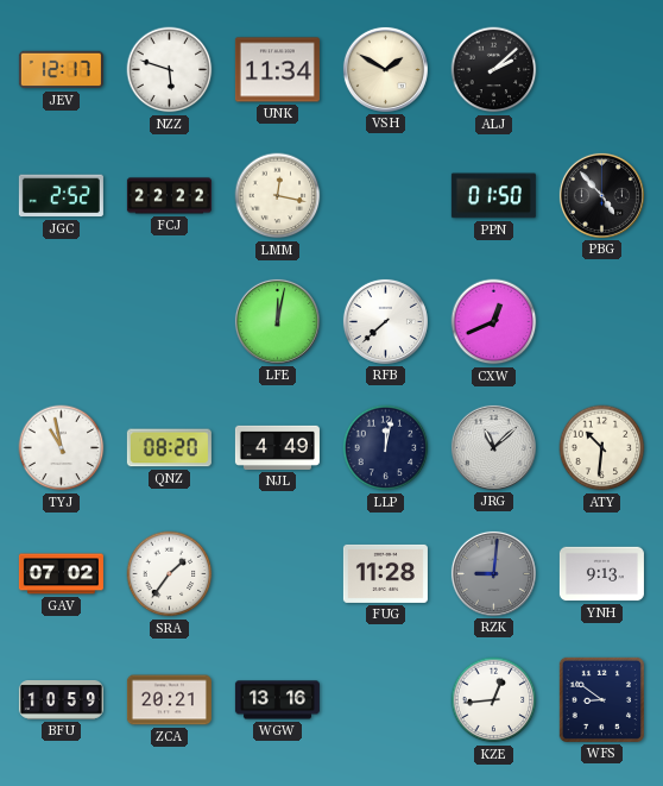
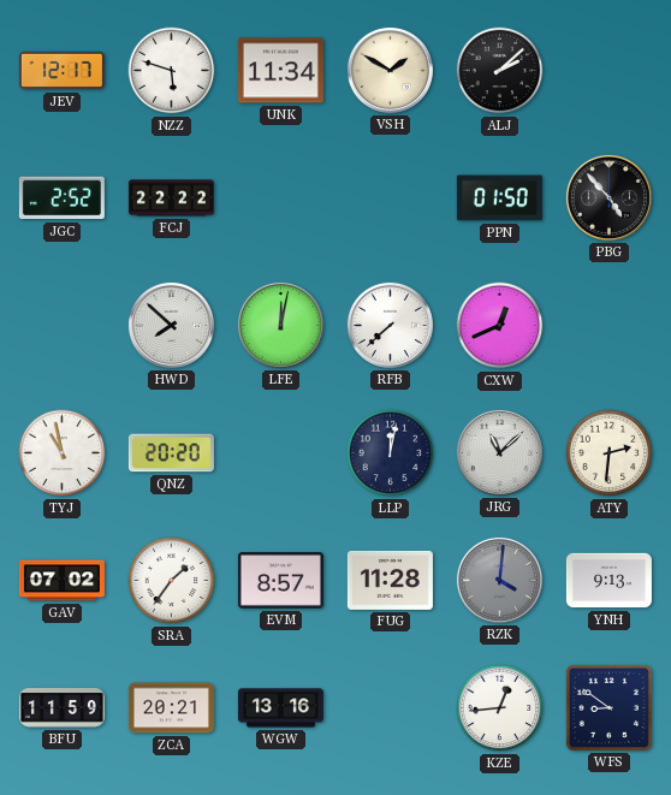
LMM: 12:17 -> none
HWD: none -> 7:52
QNZ: 08:20 -> 20:20
NJL: 4:49 -> none
ATY: 10:31 -> 2:31
EVM: none -> 8:57
RZK: 9:01 -> 4:01
BFU: 10:59 -> 11:59
